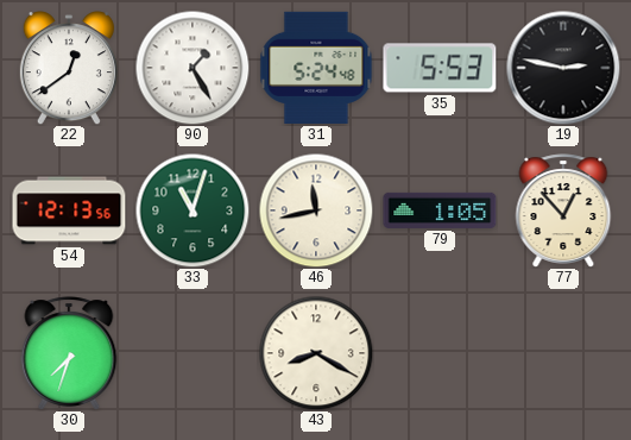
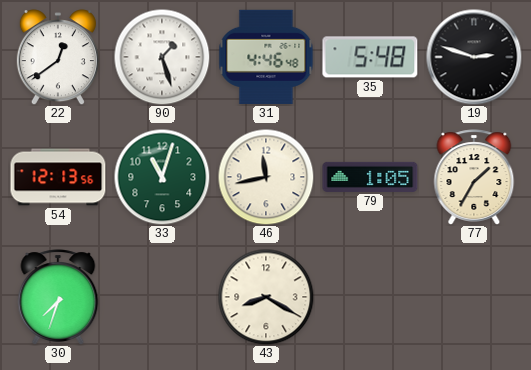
90: 1:25 -> 1:27
31: 5:24 -> 4:46
35: 5:53 -> 5:48
19: 2:47 -> 2:48
77: 12:53 -> 1:35
